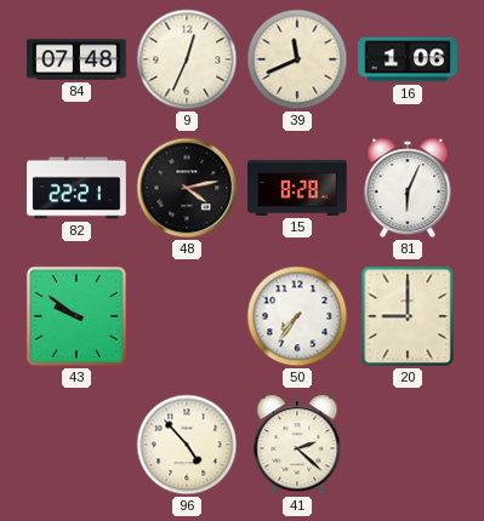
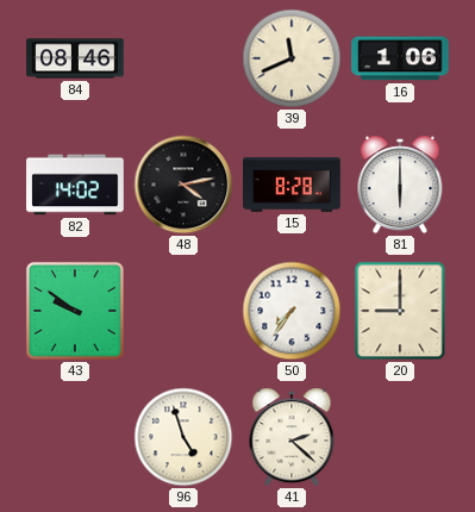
84: 07:48 -> 08:46
9: 12:34 -> none
82: 22:21 -> 14:02
81: 6:04 -> 6:00
96: 4:53 -> 4:57
